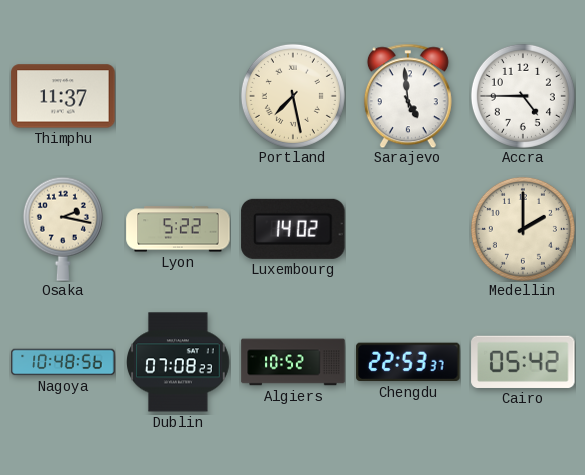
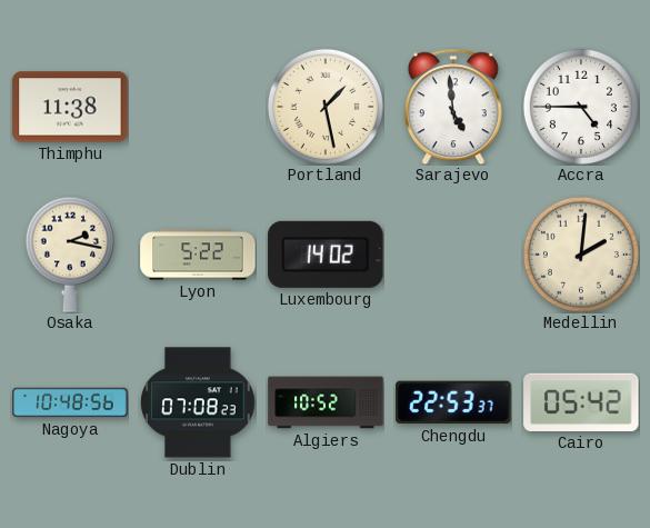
Thimphu: 11:37 -> 11:38
Portland: 7:28 -> 1:28
Medellin: 2:00 -> 2:01
